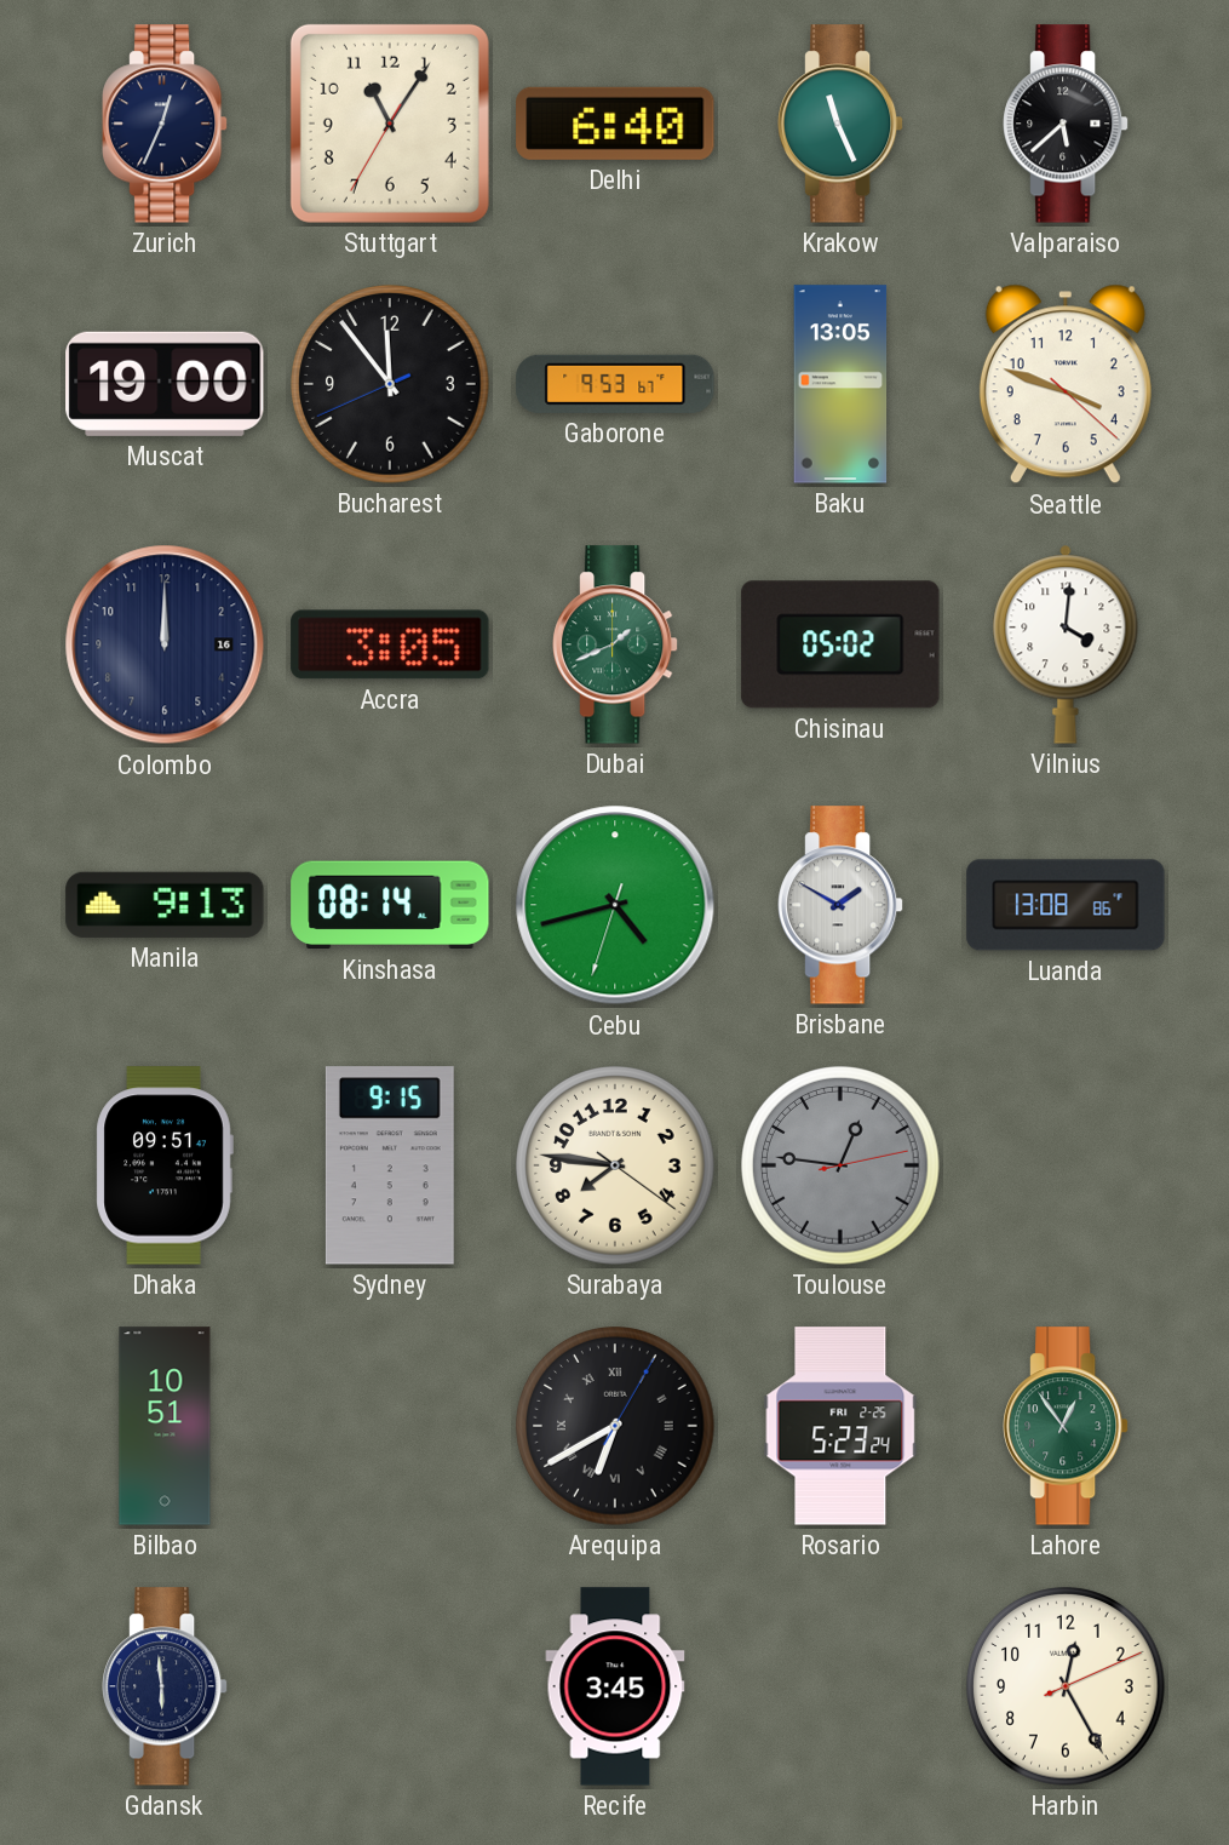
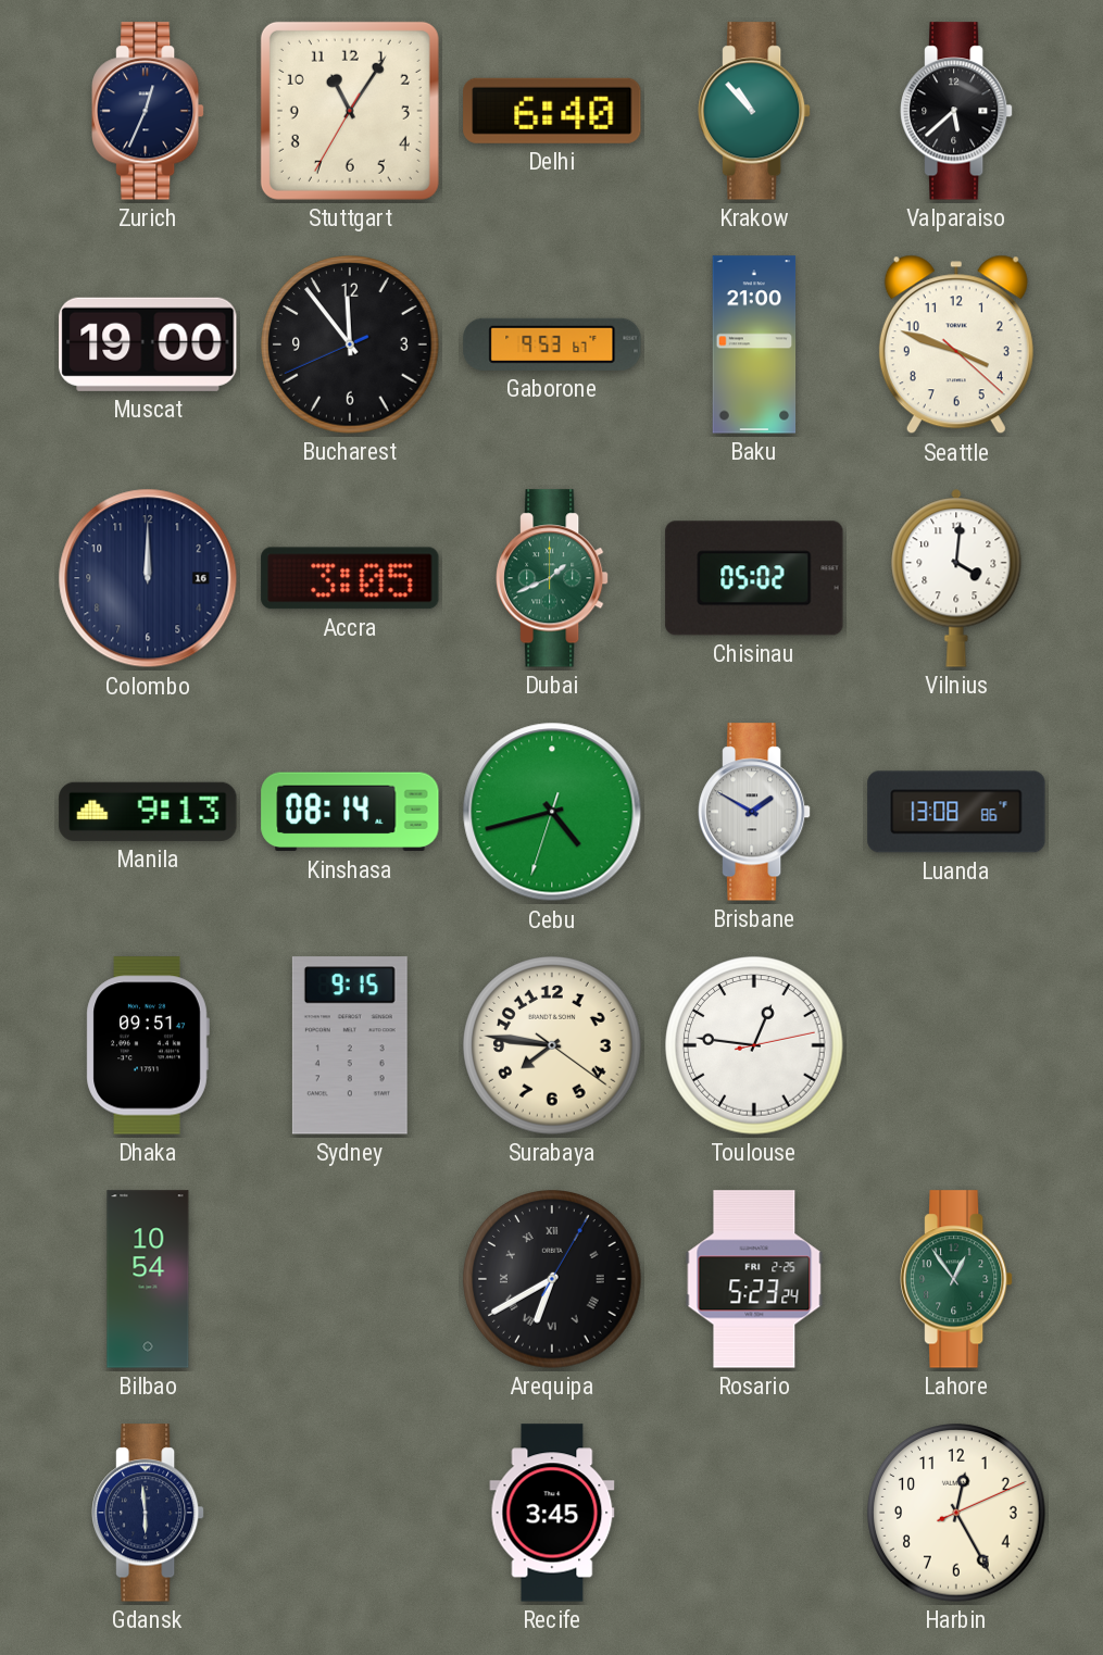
Krakow: 11:26 -> 10:53
Baku: 13:05 -> 21:00
Toulouse dial: grey -> white
Bilbao: 10:51 -> 10:54
